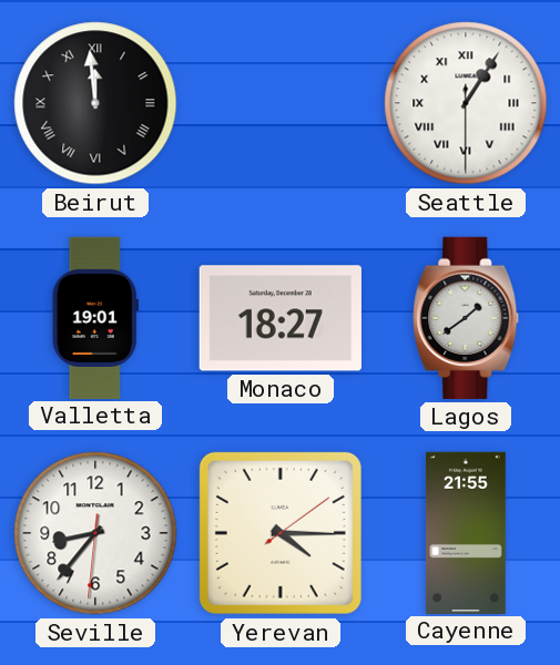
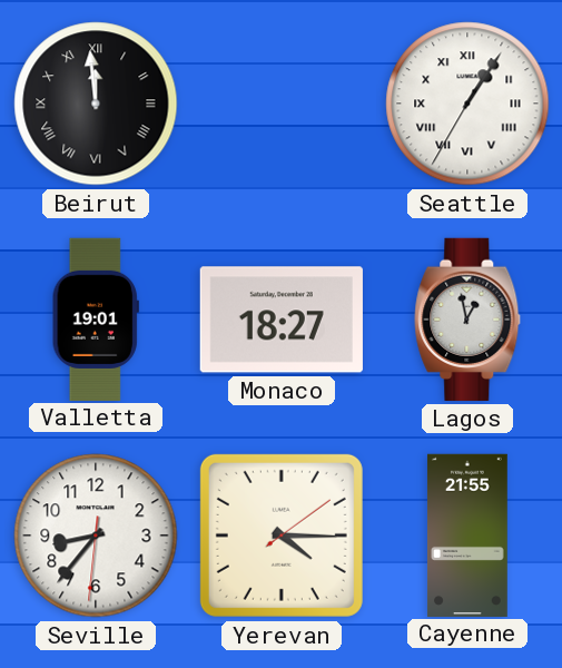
Seattle: 1:05:30 -> 1:05:35
Lagos: 1:39 -> 12:58
